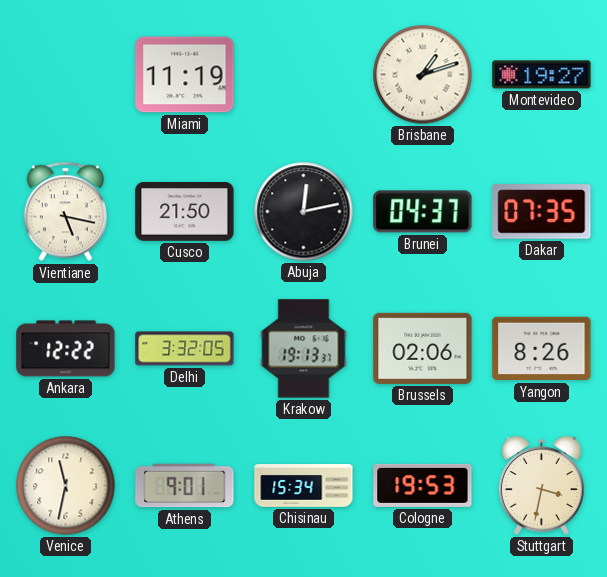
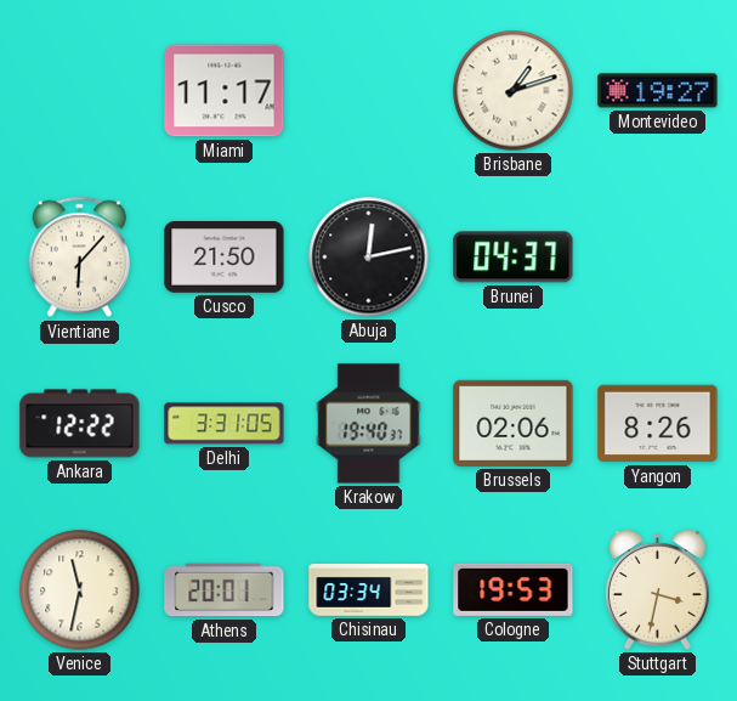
Miami: 11:19 -> 11:17
Vientiane: 5:17 -> 6:07
Dakar: 07:35 -> none
Delhi: 3:32 -> 3:31
Krakow: 19:13 -> 19:40
Athens: 9:01 -> 20:01
Chisinau: 15:34 -> 03:34
